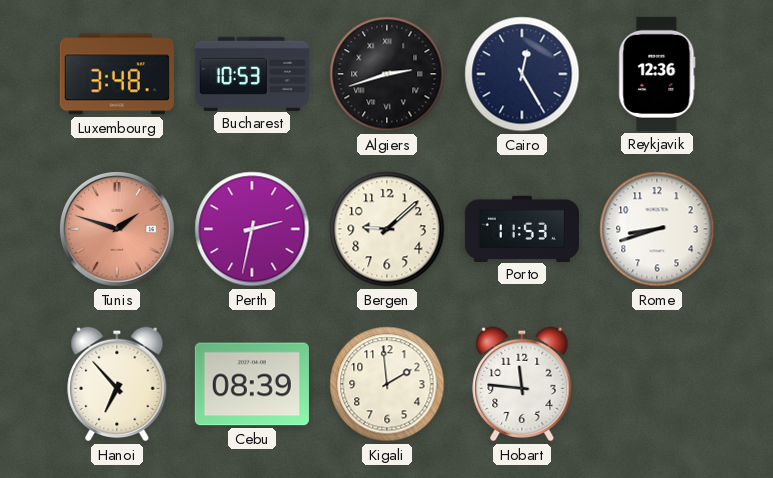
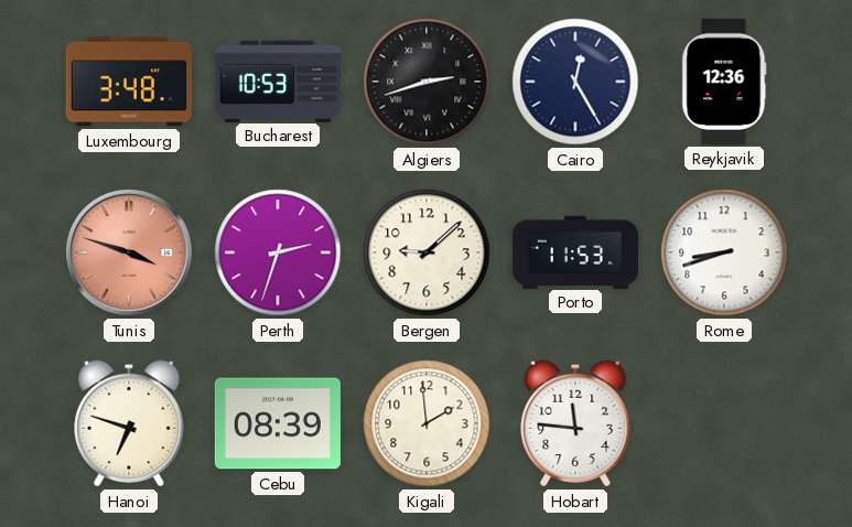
Tunis: 1:48 -> 3:48
Perth: 2:32 -> 2:33
Hanoi: 6:53 -> 6:48
